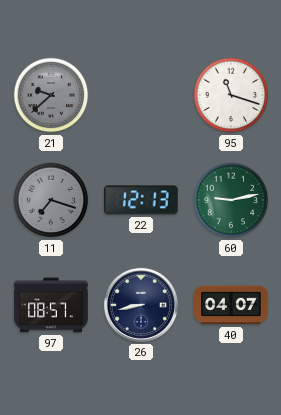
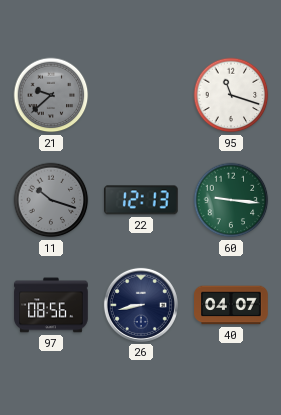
11: 7:18 -> 10:18
60: 9:13 -> 9:16
97: 08:57 -> 08:56
